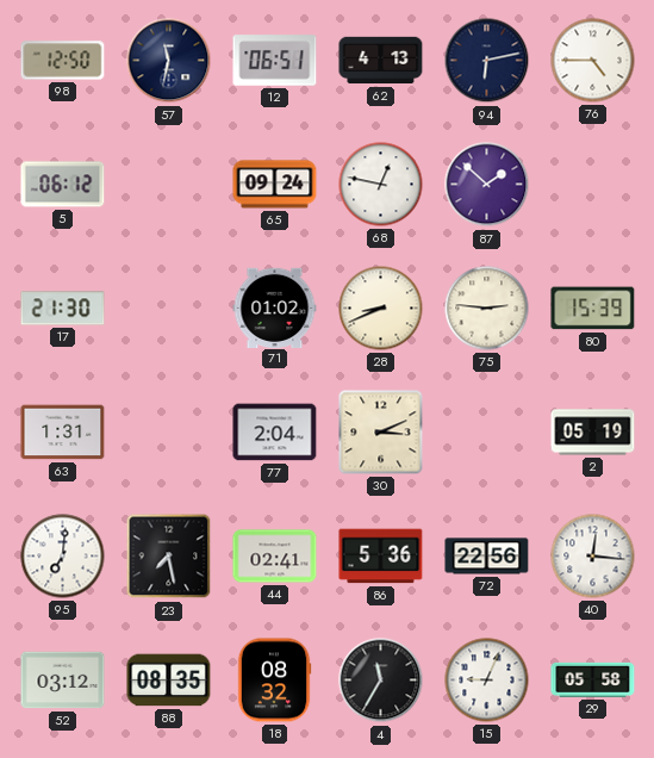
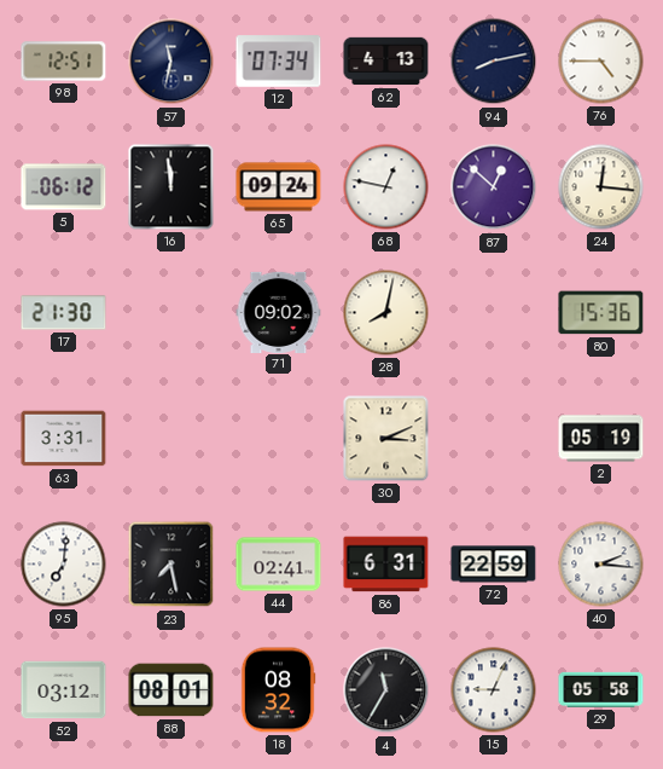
98: 12:50 -> 12:51
12: 06:51 -> 07:34
94: 6:13 -> 8:13
16: none -> 11:59
87: 1:52 -> 12:52
24: none -> 12:16
71: 01:02 -> 09:02
28: 8:41 -> 8:02
75: 2:46 -> none
80: 15:39 -> 15:36
63: 1:31 -> 3:31
77: 2:04 -> none
86: 5:36 -> 6:31
72: 22:56 -> 22:59
40: 12:16 -> 2:16
88: 08:35 -> 08:01
